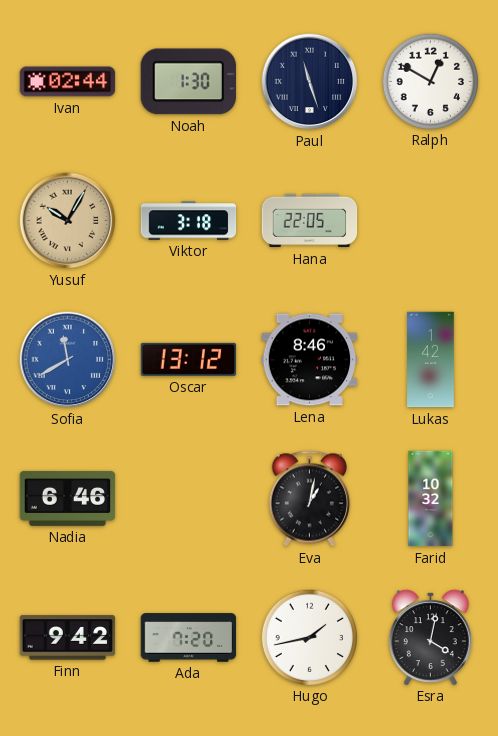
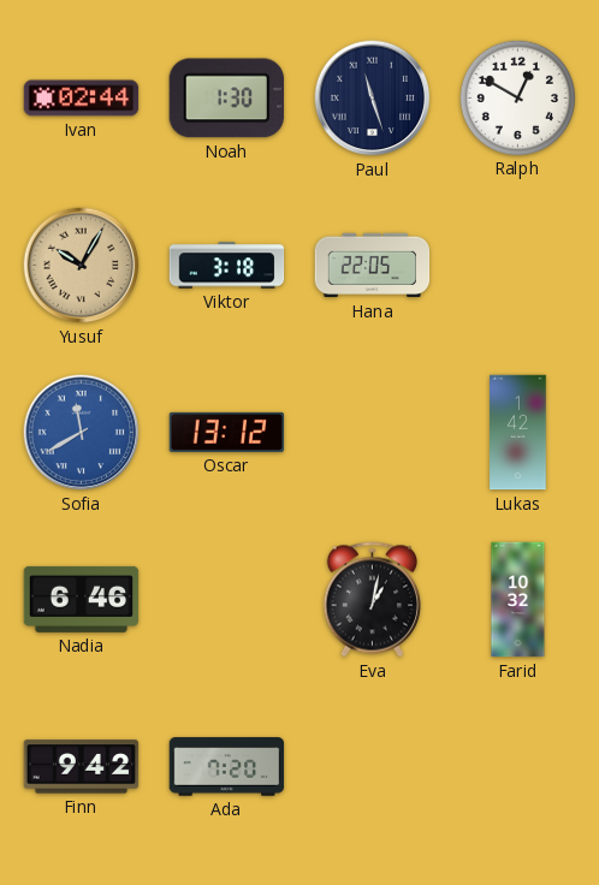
Lena: 8:46 -> none
Hugo: 1:43 -> none
Esra: 4:02 -> none
